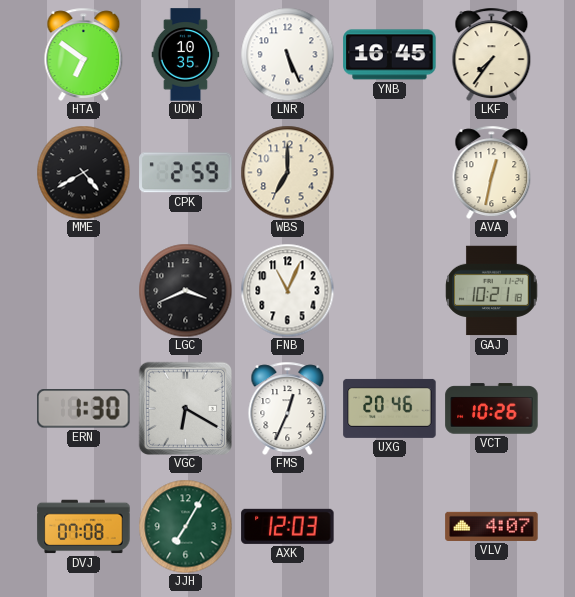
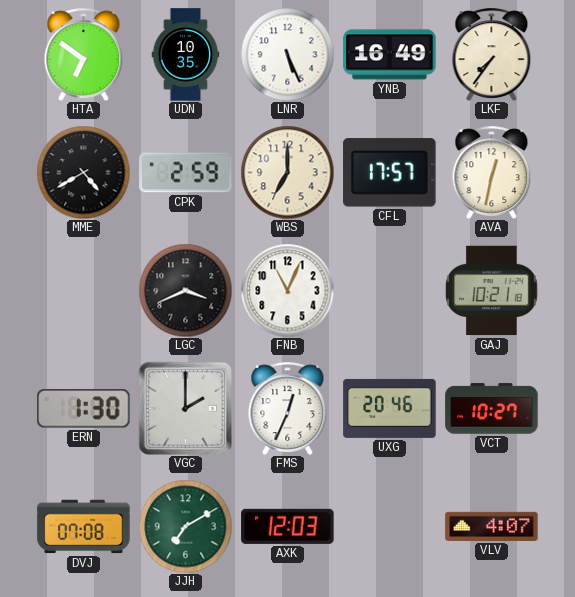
YNB: 16:45 -> 16:49
CFL: none -> 17:57
VGC: 6:20 -> 2:00
VCT: 10:26 -> 10:27
JJH: 7:05 -> 7:10
